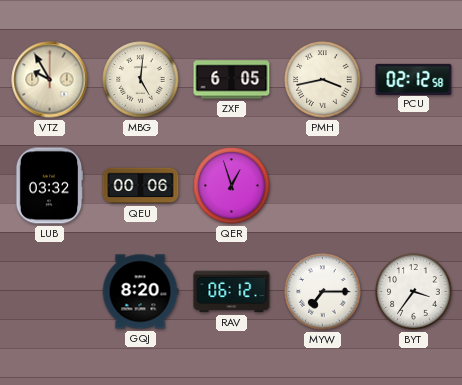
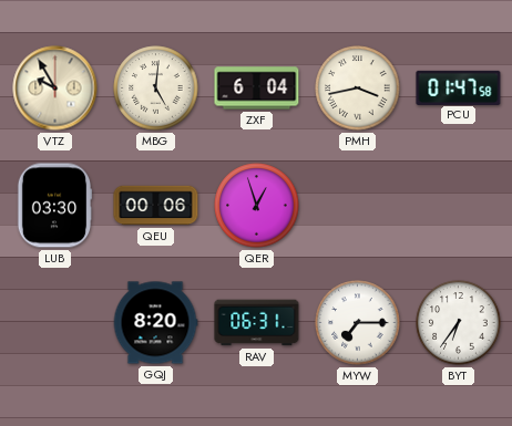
ZXF: 6:05 -> 6:04
PCU: 02:12 -> 01:47
LUB: 03:32 -> 03:30
RAV: 06:12 -> 06:31
BYT: 3:36 -> 6:36
